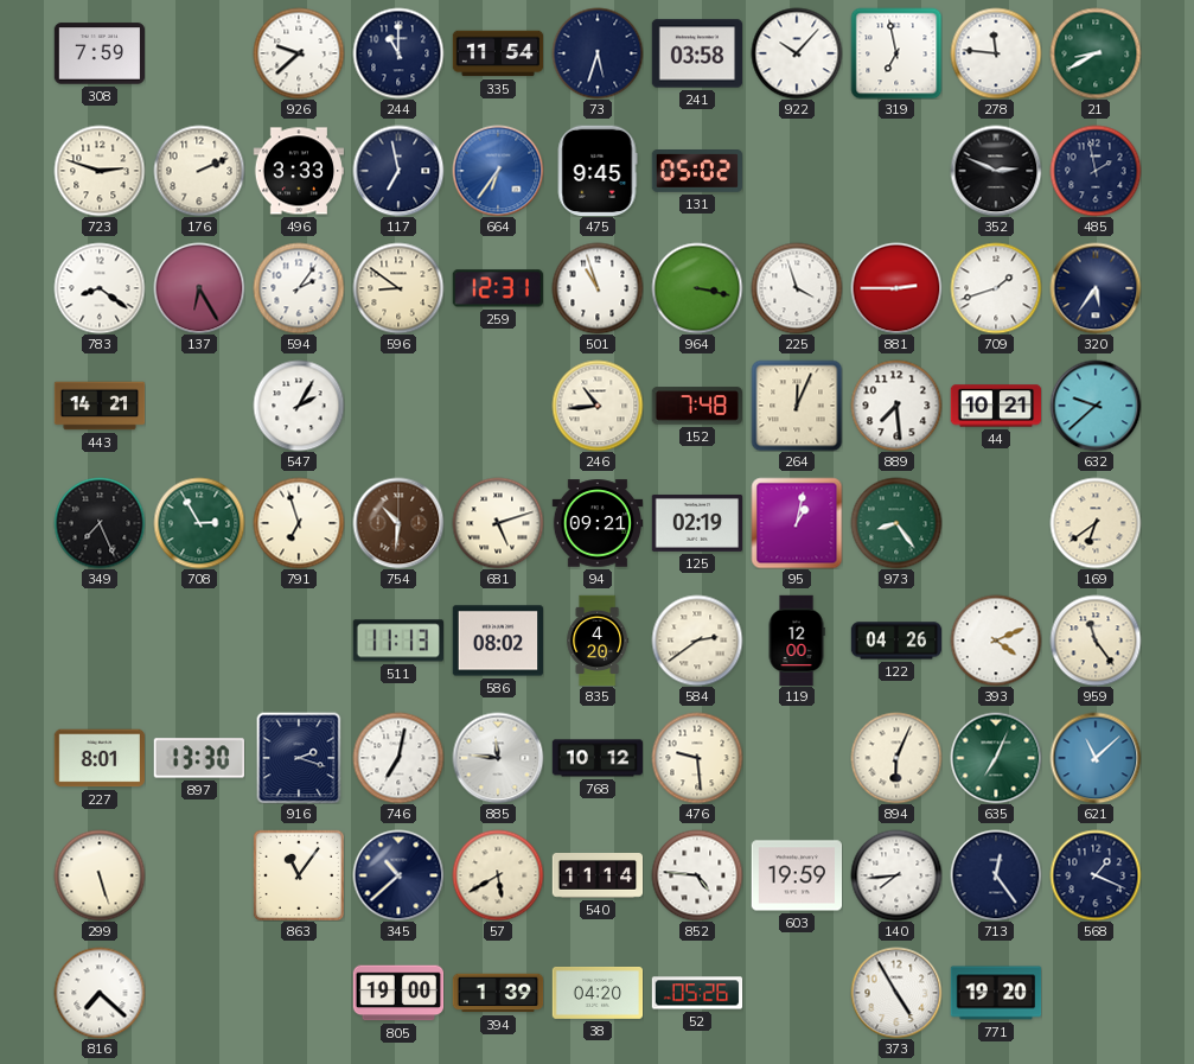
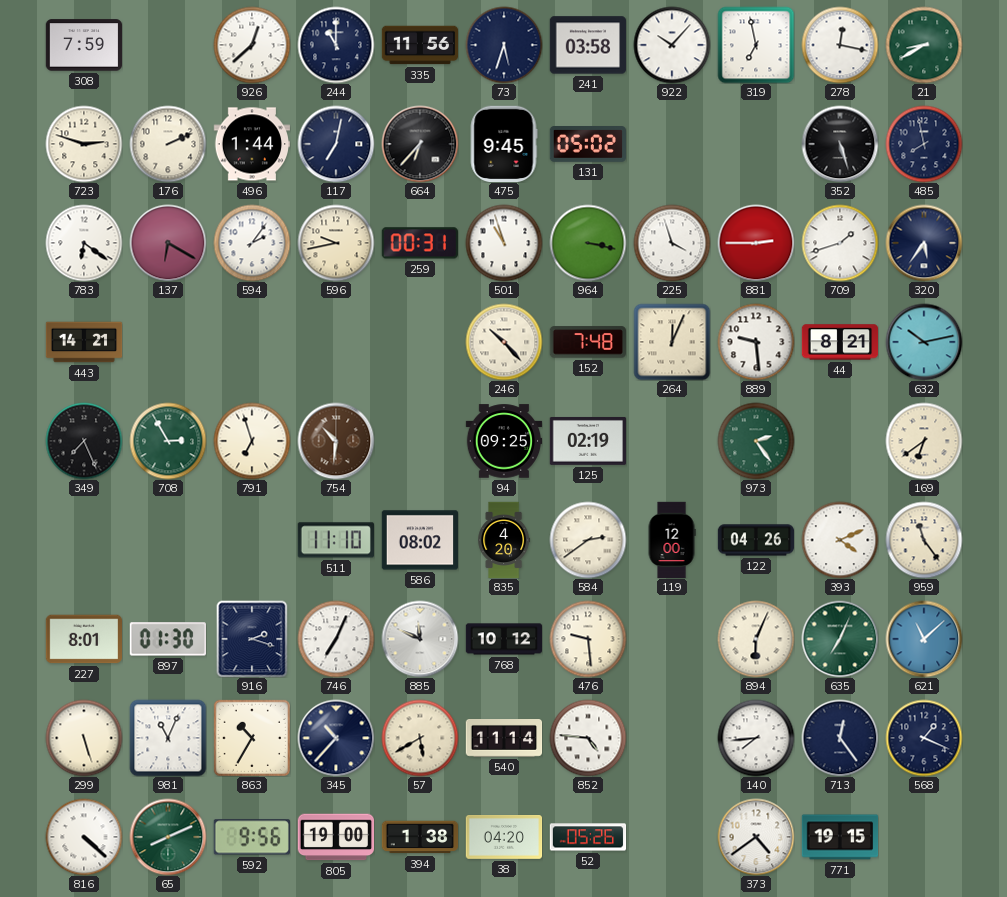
926: 9:38 -> 12:38
335: 11:54 -> 11:56
278: 11:46 -> 12:17
496: 3:33 -> 1:44
117: 6:58 -> 7:02
664: 6:36 -> 6:37
664 dial: blue -> black
352: 2:49 -> 5:27
485: 1:58 -> 7:58
783: 8:21 -> 6:21
137: 6:25 -> 6:20
596: 8:51 -> 9:43
259: 12:31 -> 00:31
547: 2:05 -> none
246: 10:44 -> 10:23
889: 7:29 -> 9:29
44: 10:21 -> 8:21
632: 9:38 -> 10:13
681: 5:12 -> none
94: 09:21 -> 09:25
95: 1:02 -> none
973: 8:24 -> 2:24
511: 11:13 -> 11:10
897: 13:30 -> 01:30
746: 7:02 -> 7:04
885: 11:46 -> 11:49
981: none -> 11:04
863: 11:06 -> 10:35
345: 10:38 -> 10:37
603: 19:59 -> none
816: 7:22 -> 4:22
65: none -> 8:11
592: none -> 9:56
394: 1:39 -> 1:38
373: 4:55 -> 4:39
771: 19:20 -> 19:15
